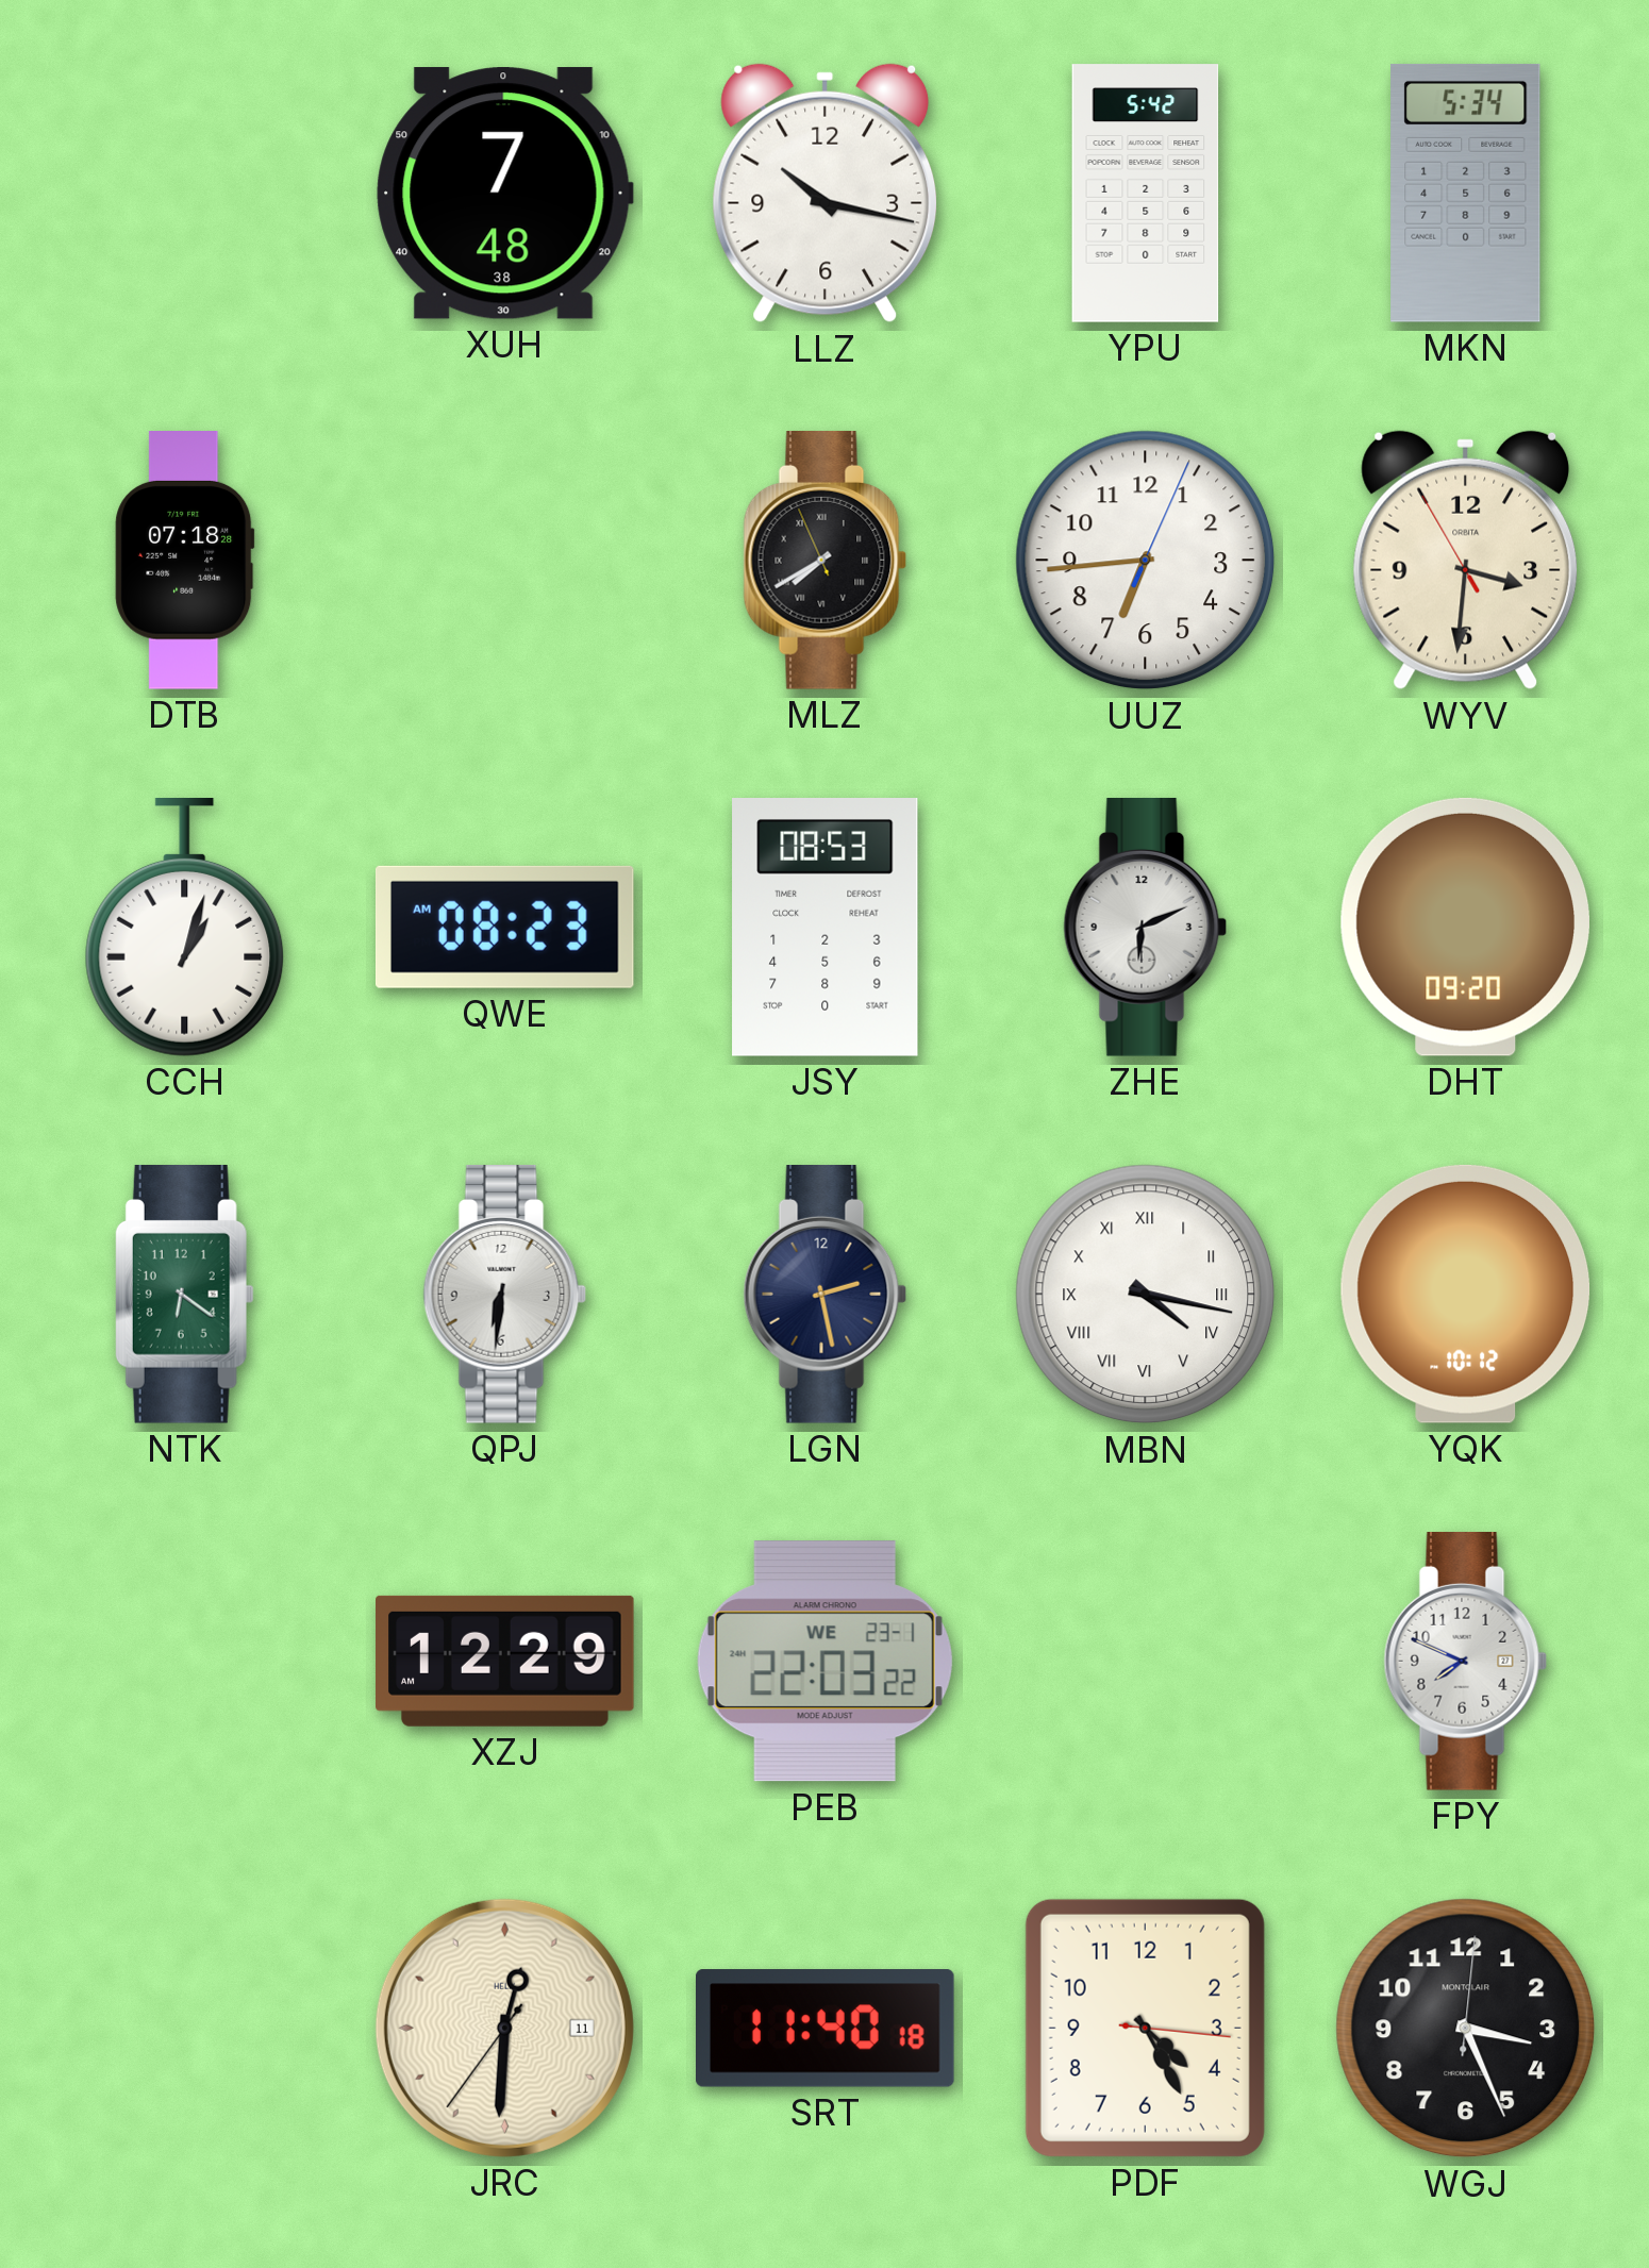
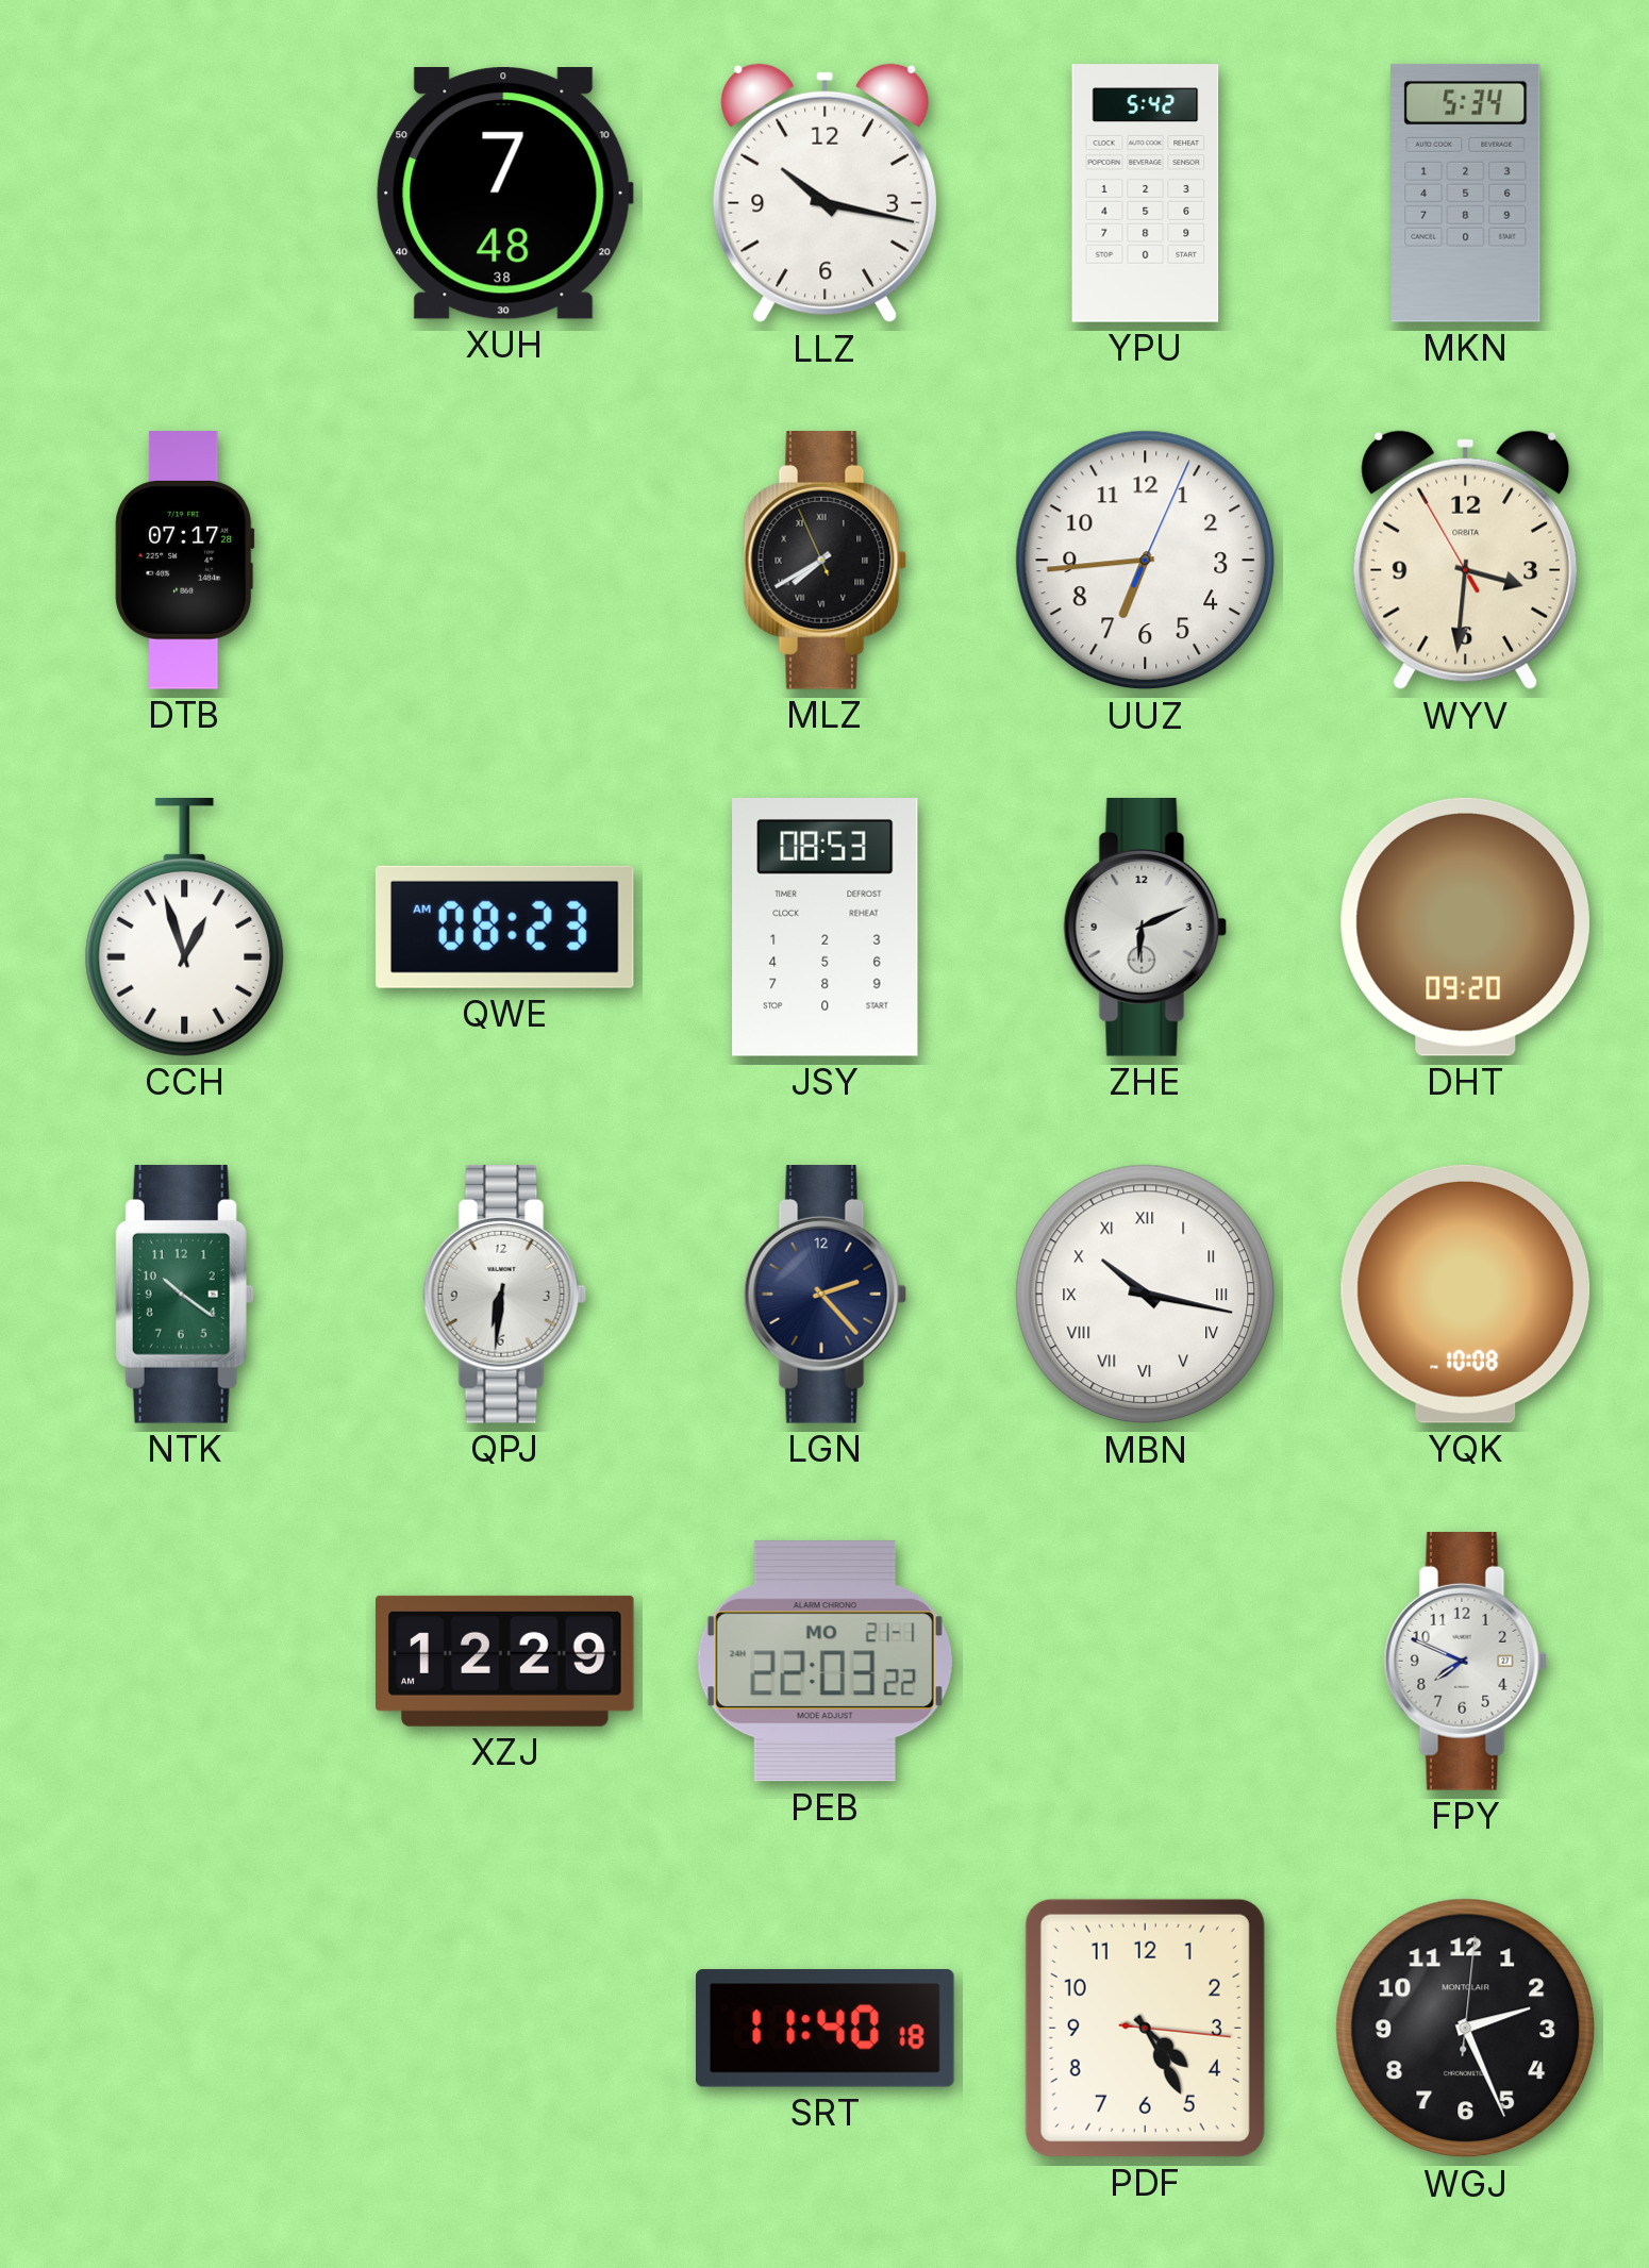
DTB: 07:18 -> 07:17
CCH: 1:03 -> 12:57
NTK: 6:21 -> 10:21
LGN: 2:28 -> 2:23
MBN: 4:17 -> 10:17
YQK: 10:12 -> 10:08
PEB date: WE 23-1 -> MO 21-1
JRC: 12:30 -> none
WGJ: 3:26 -> 2:26
